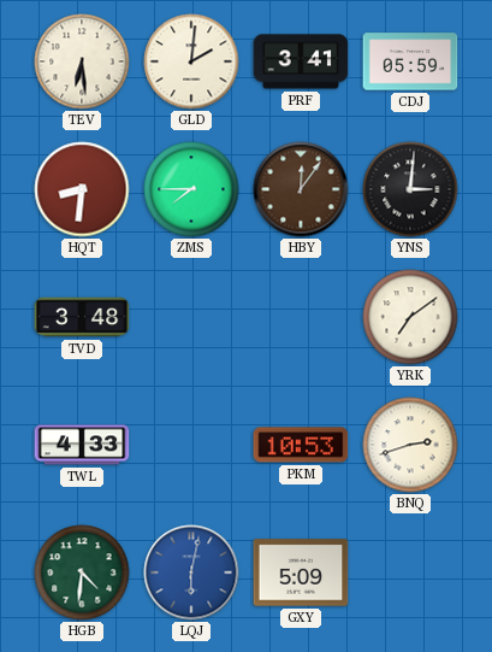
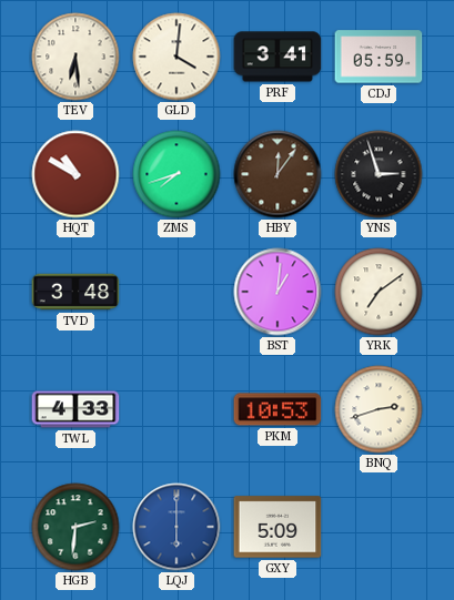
GLD: 2:01 -> 4:01
HQT: 8:31 -> 10:50
ZMS: 7:45 -> 7:42
YNS: 3:01 -> 2:57
BST: none -> 1:01
HGB: 4:31 -> 2:31
LQJ: 6:02 -> 6:00
